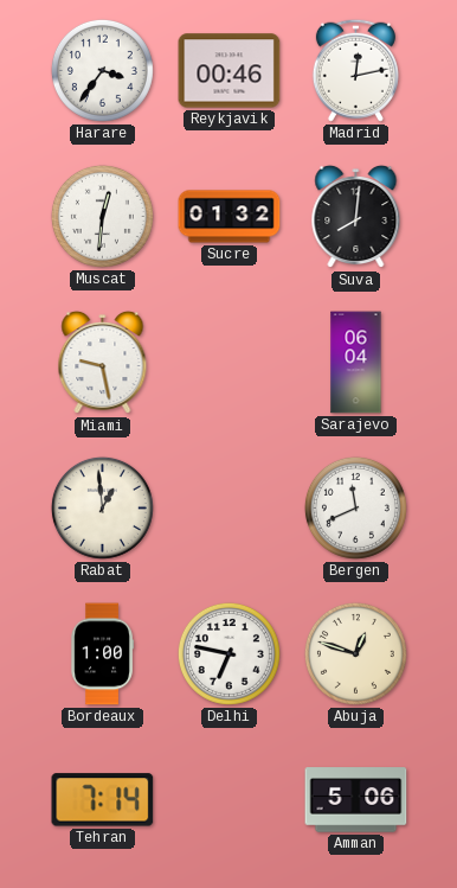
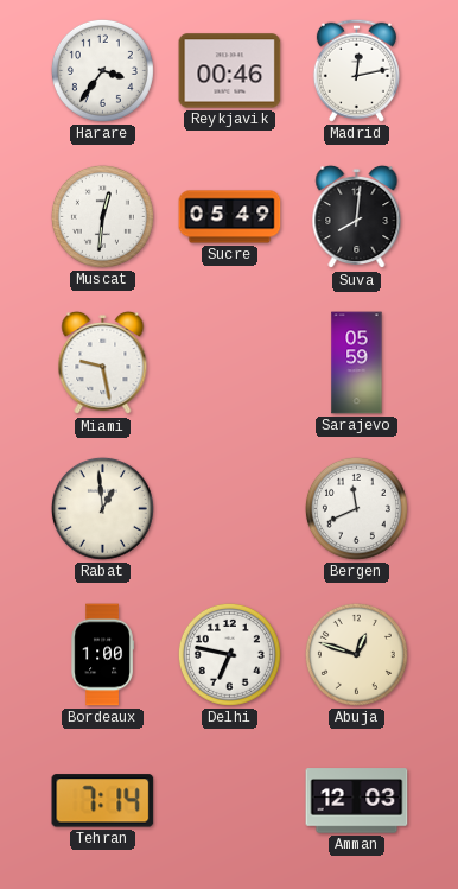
Sucre: 01:32 -> 05:49
Sarajevo: 06:04 -> 05:59
Amman: 5:06 -> 12:03
